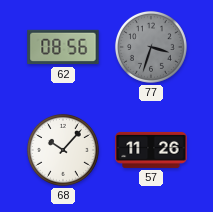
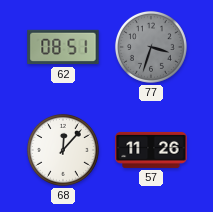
62: 08:56 -> 08:51
68: 10:07 -> 12:07
